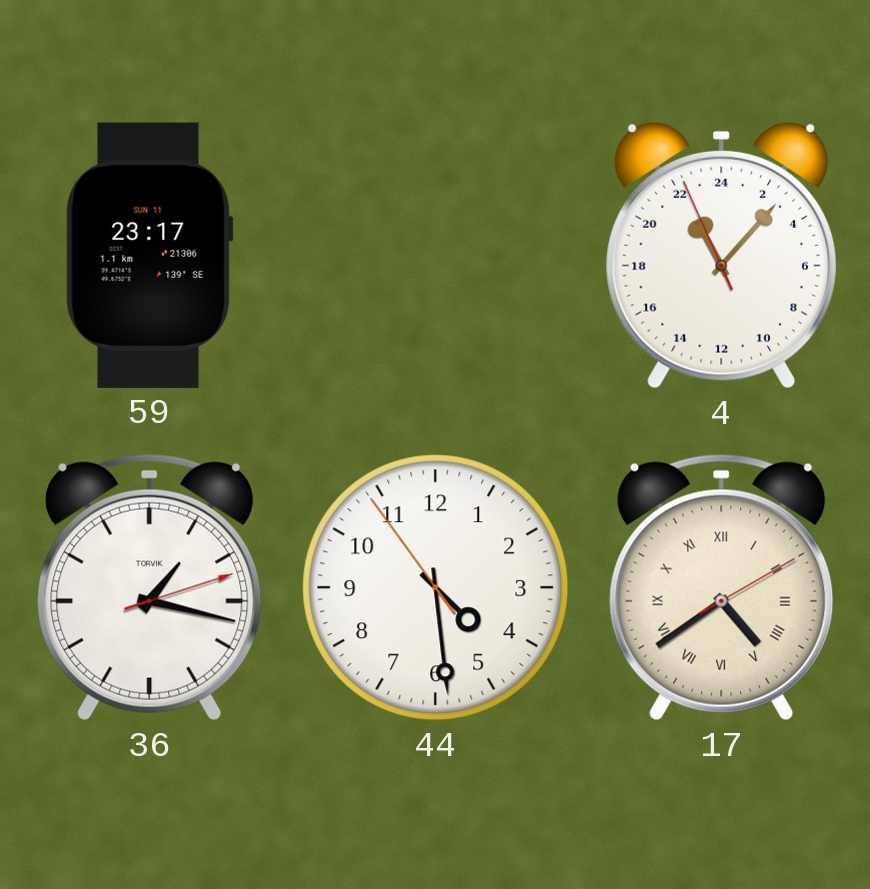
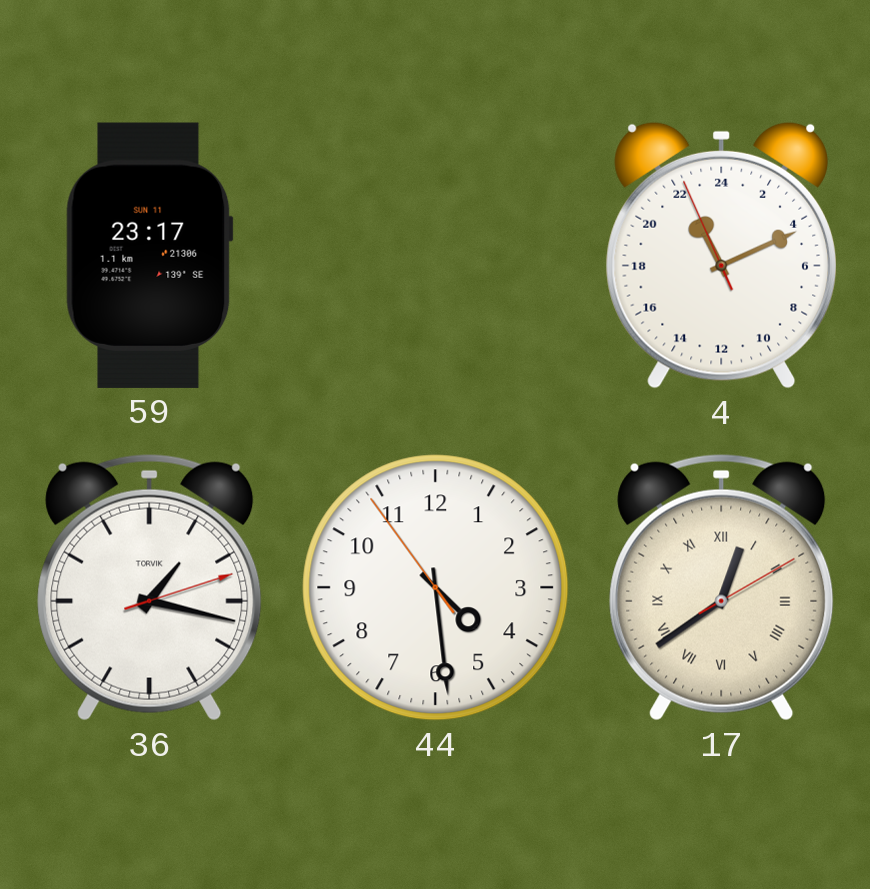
4: 22:06 -> 22:10
17: 4:39 -> 12:39
